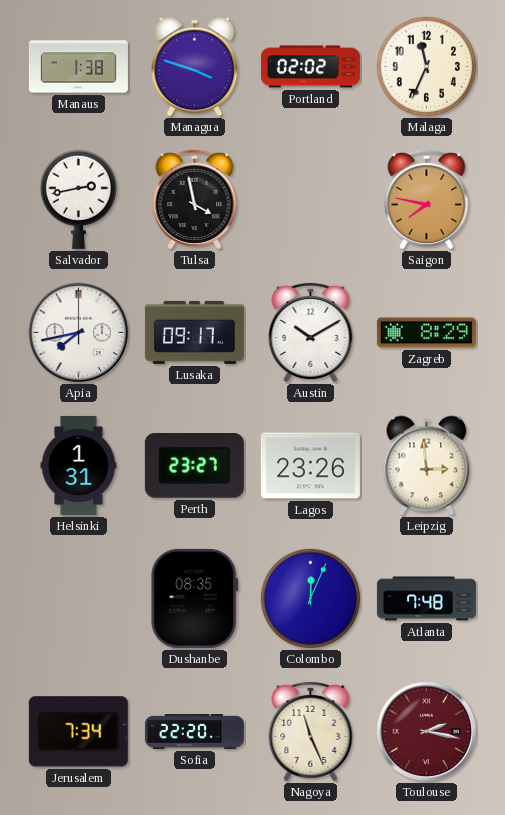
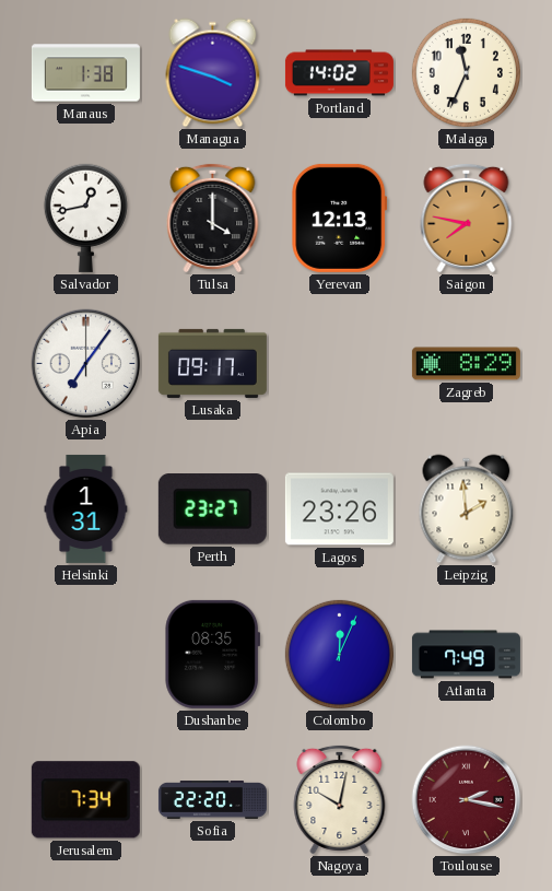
Portland: 02:02 -> 14:02
Salvador: 2:43 -> 12:43
Tulsa: 3:58 -> 4:00
Yerevan: none -> 12:13
Apia: 7:43 -> 7:06
Austin: 10:10 -> none
Leipzig: 2:59 -> 1:59
Atlanta: 7:48 -> 7:49
Nagoya: 11:26 -> 10:02
